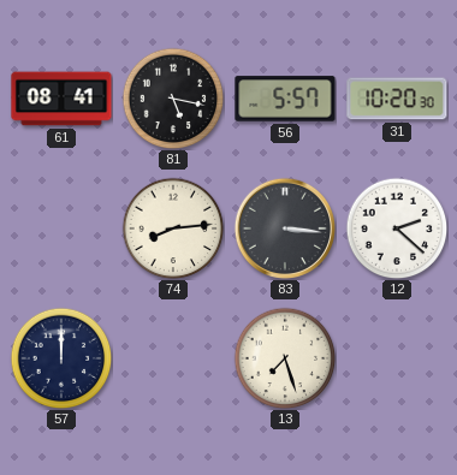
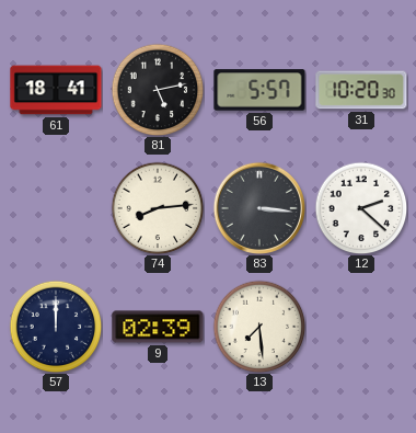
61: 08:41 -> 18:41
81: 5:17 -> 5:13
9: none -> 02:39
13: 7:27 -> 7:29
